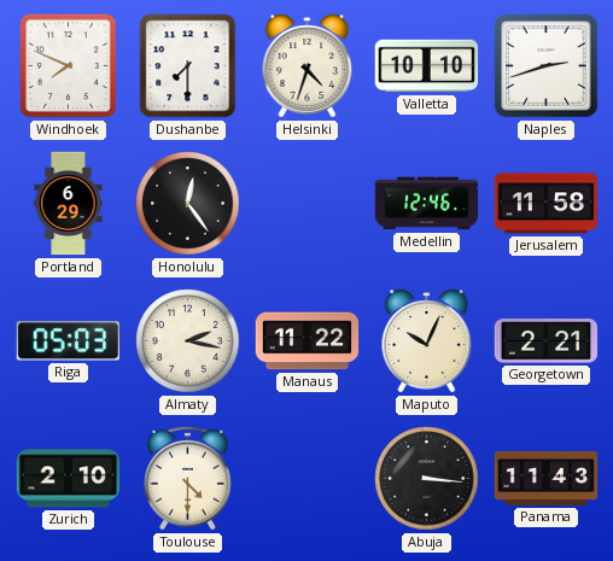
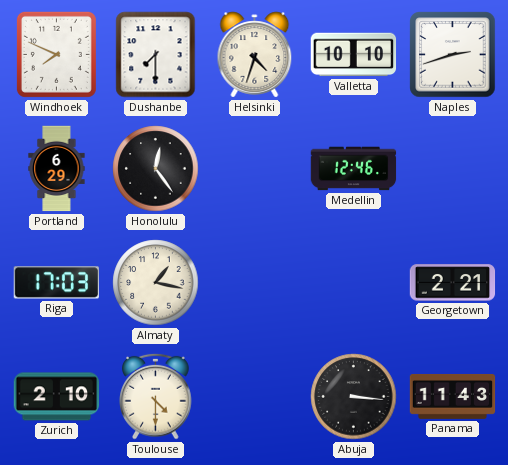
Jerusalem: 11:58 -> none
Riga: 05:03 -> 17:03
Almaty: 2:17 -> 1:17
Manaus: 11:22 -> none
Maputo: 10:04 -> none
